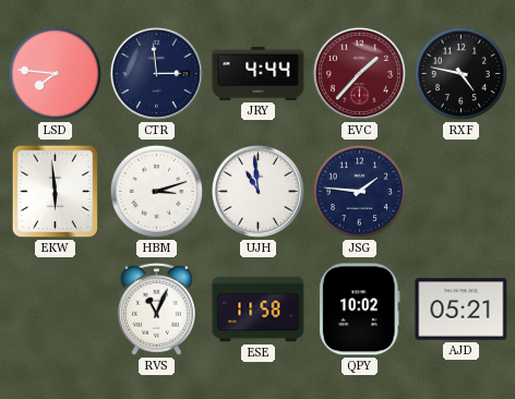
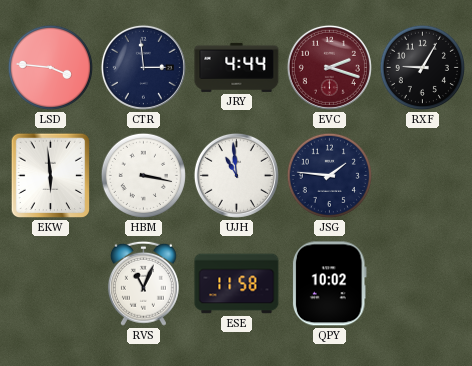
LSD: 7:46 -> 3:46
EVC: 1:37 -> 2:18
RXF: 4:47 -> 9:05
HBM: 3:12 -> 3:17
AJD: 05:21 -> none
